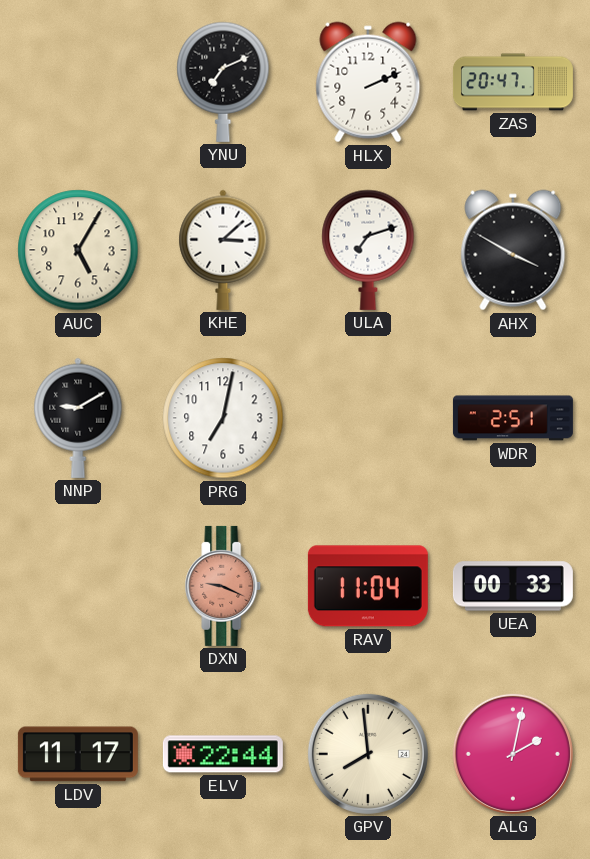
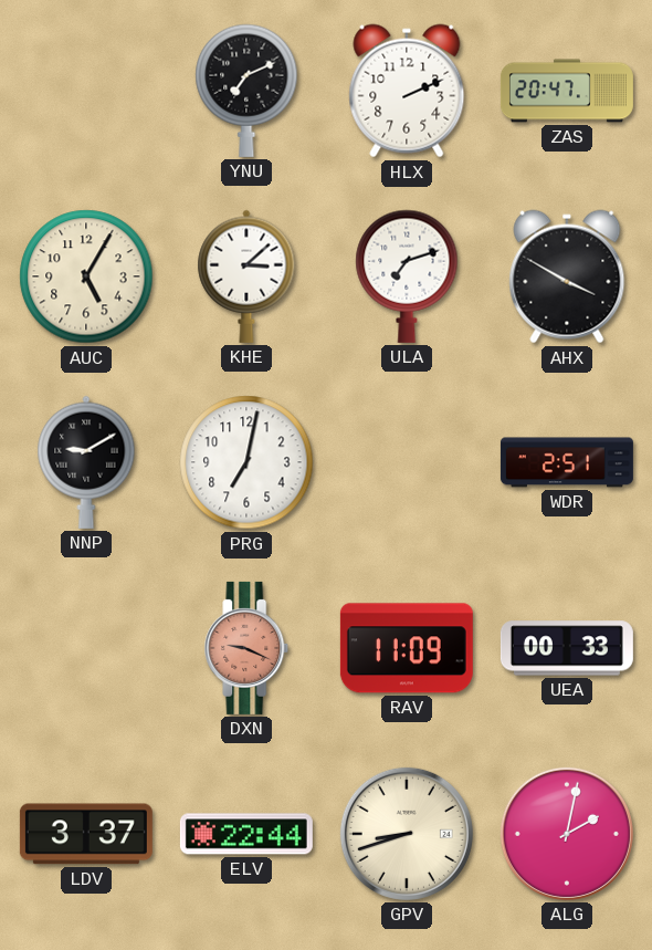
RAV: 11:04 -> 11:09
LDV: 11:17 -> 3:37
GPV: 7:59 -> 8:42
